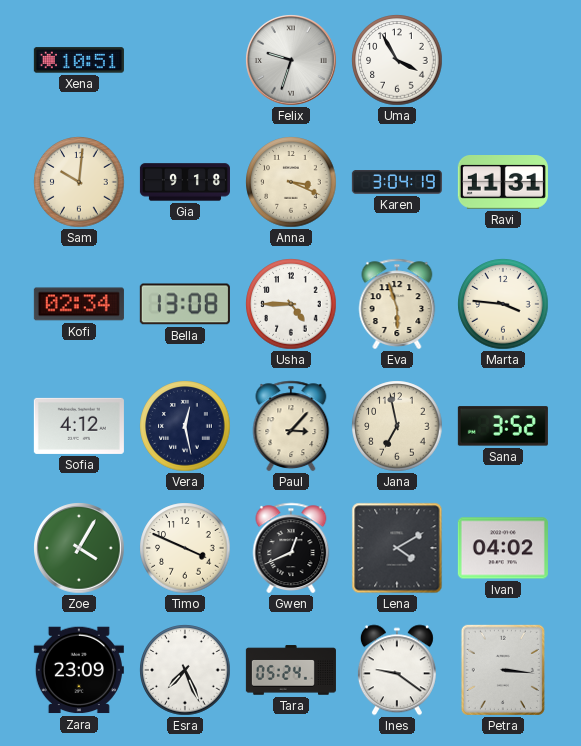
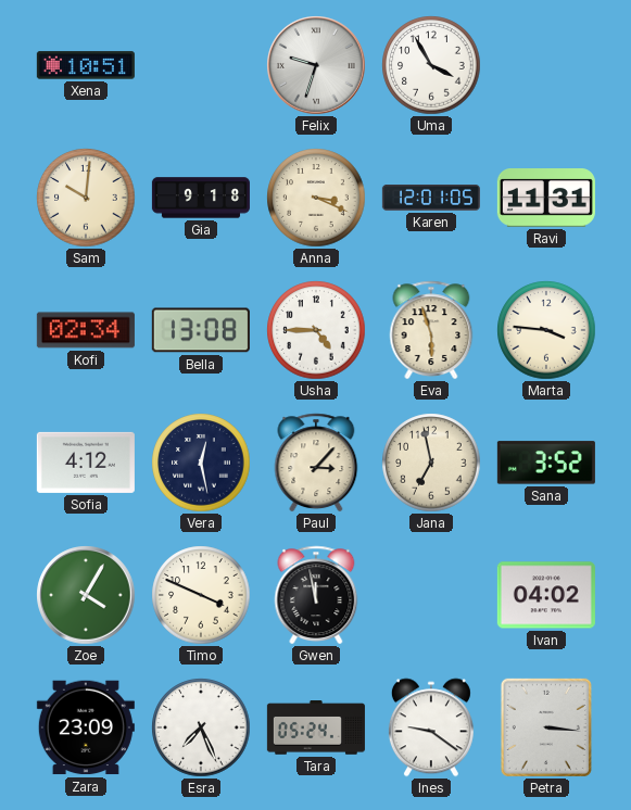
Karen: 3:04 -> 12:01
Gwen: 12:41 -> 11:58
Lena: 4:10 -> none
